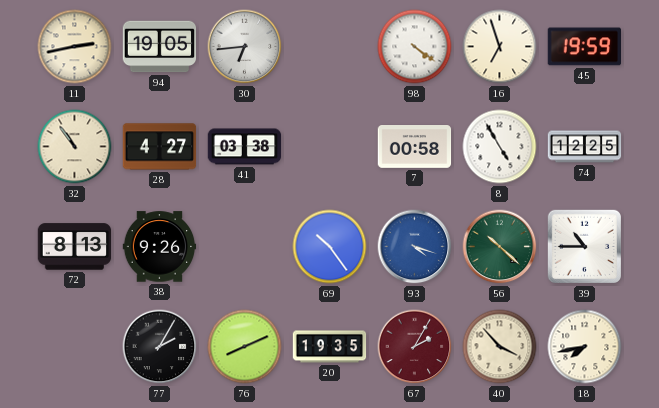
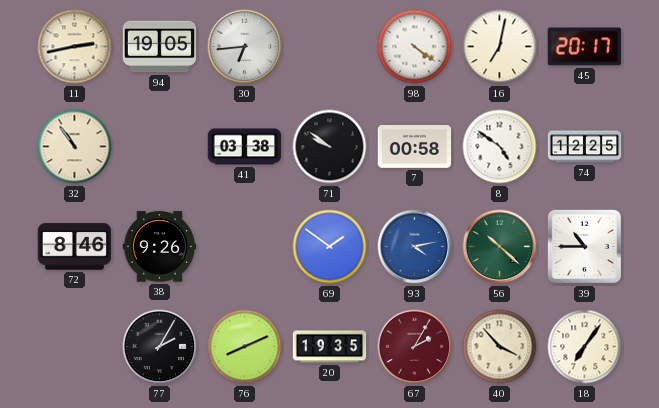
16: 6:57 -> 7:02
45: 19:59 -> 20:17
28: 4:27 -> none
71: none -> 9:51
8: 4:55 -> 4:51
72: 8:13 -> 8:46
69: 10:24 -> 1:51
93: 4:18 -> 4:13
18: 7:43 -> 7:06
